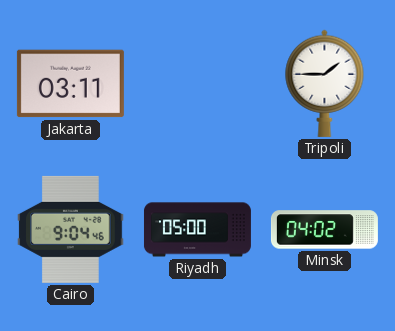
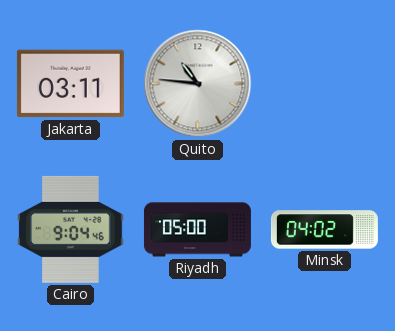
Quito: none -> 10:46
Tripoli: 1:45 -> none
